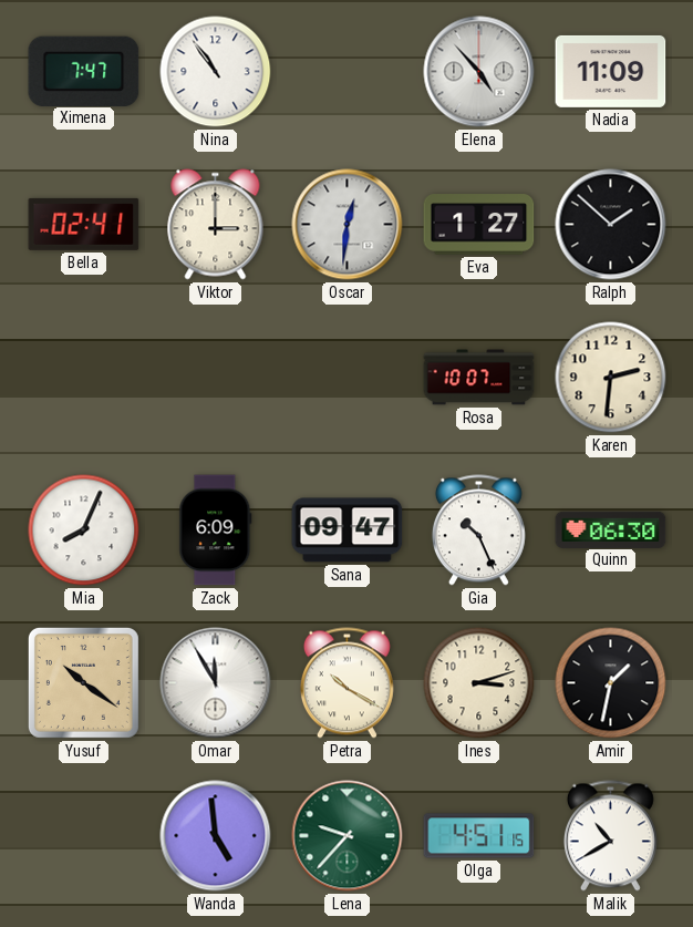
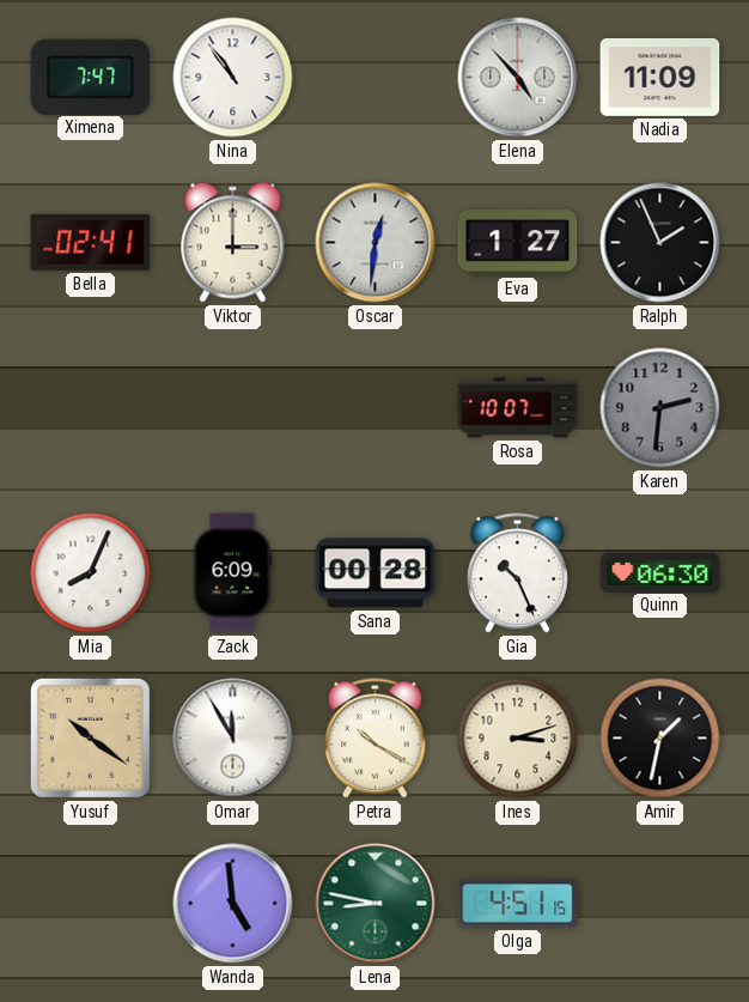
Ralph: 1:52 -> 1:56
Karen dial: cream -> grey
Sana: 09:47 -> 00:28
Lena: 9:37 -> 8:47
Malik: 10:40 -> none
